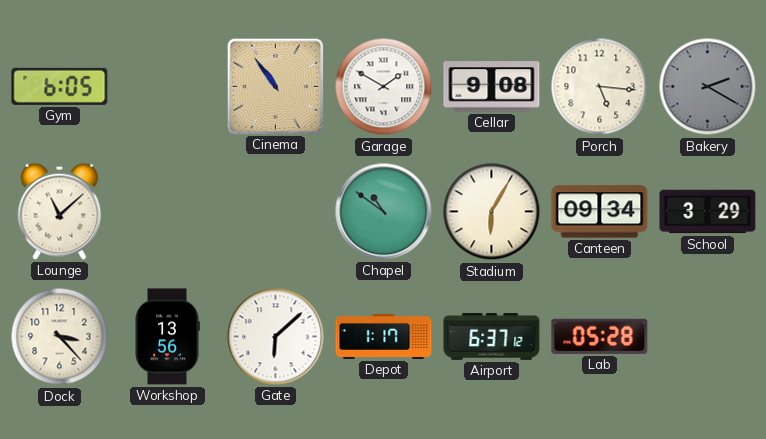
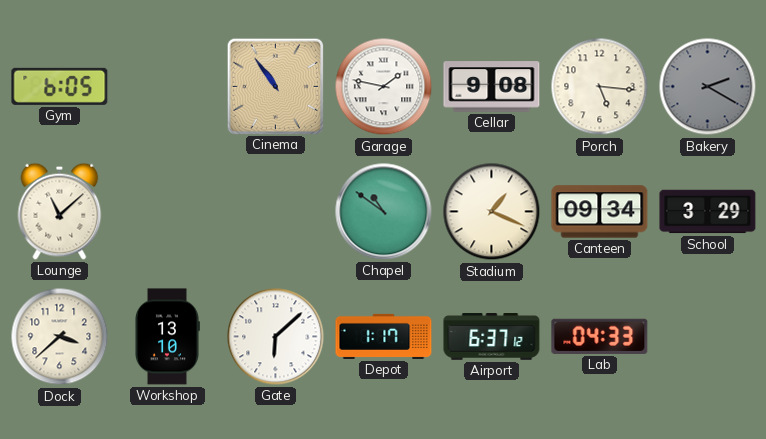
Garage: 1:50 -> 1:47
Stadium: 6:05 -> 1:19
Dock: 3:23 -> 3:38
Workshop: 13:56 -> 13:10
Lab: 05:28 -> 04:33
